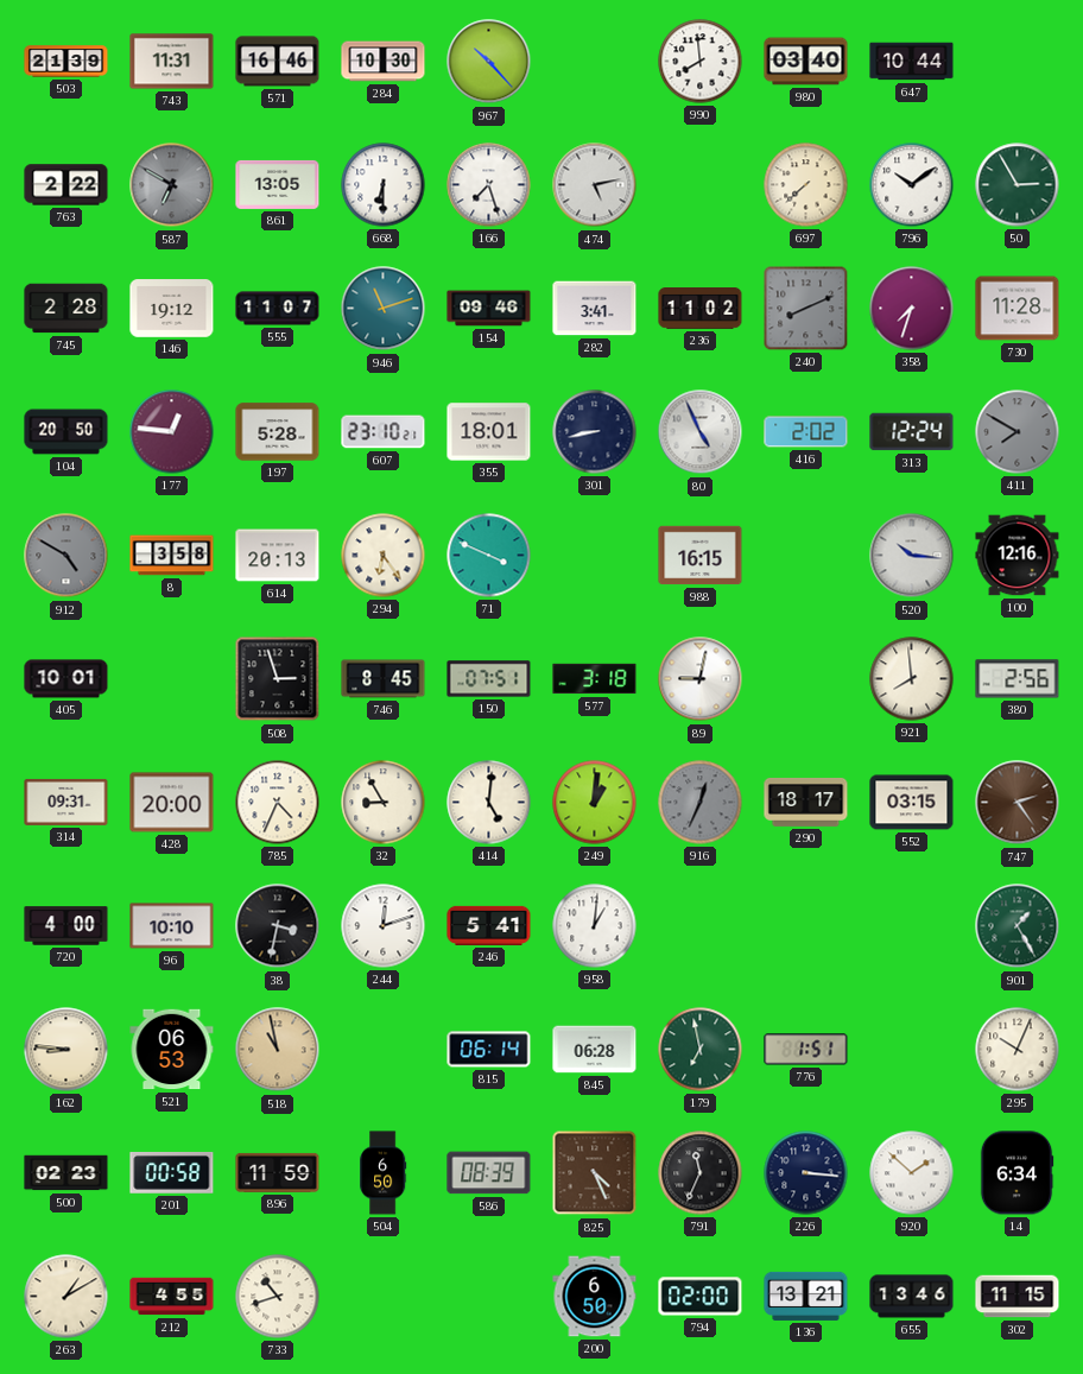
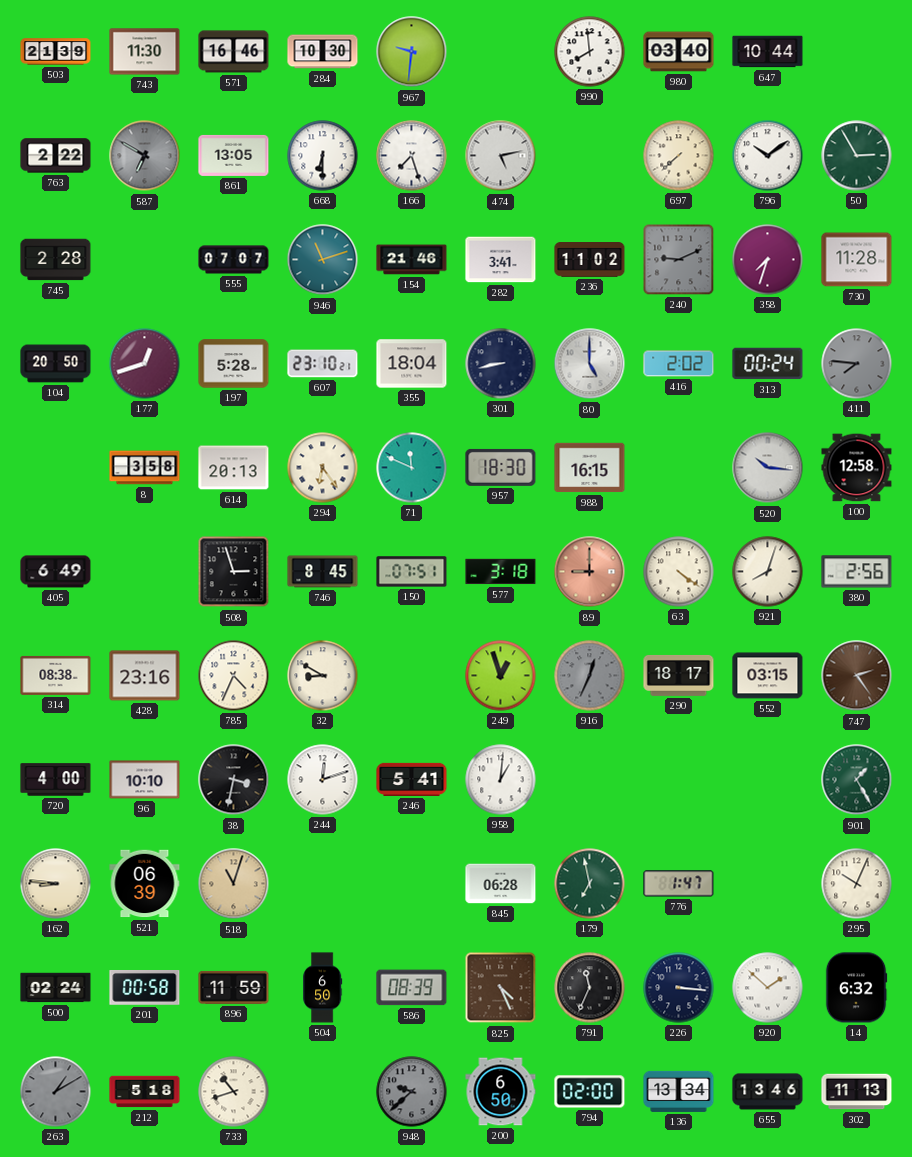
743: 11:31 -> 11:30
967: 10:23 -> 9:31
146: 19:12 -> none
555: 11:07 -> 07:07
154: 09:46 -> 21:46
240: 8:11 -> 9:11
177: 12:46 -> 12:42
355: 18:01 -> 18:04
80: 4:56 -> 5:00
313: 12:24 -> 00:24
411: 7:50 -> 7:46
912: 4:50 -> none
71: 3:49 -> 11:49
957: none -> 18:30
100: 12:16 -> 12:58
405: 10:01 -> 6:49
89: 9:02 -> 9:00
89 dial: white -> salmon
63: none -> 4:21
921: 7:59 -> 8:03
314: 09:31 -> 08:38
428: 20:00 -> 23:16
32: 8:55 -> 8:50
414: 5:01 -> none
249: 1:01 -> 12:57
521: 06:53 -> 06:39
518: 10:58 -> 11:03
815: 06:14 -> none
776: 1:51 -> 1:47
500: 02:23 -> 02:24
14: 6:34 -> 6:32
263 dial: cream -> grey
212: 4:55 -> 5:18
948: none -> 9:38
136: 13:21 -> 13:34
302: 11:15 -> 11:13
